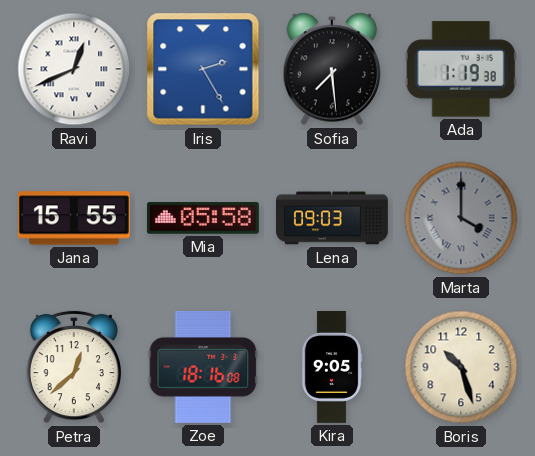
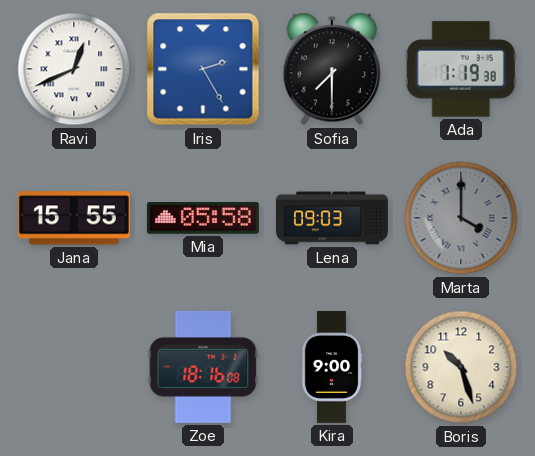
Sofia: 7:29 -> 7:30
Petra: 12:38 -> none
Kira: 9:05 -> 9:00
